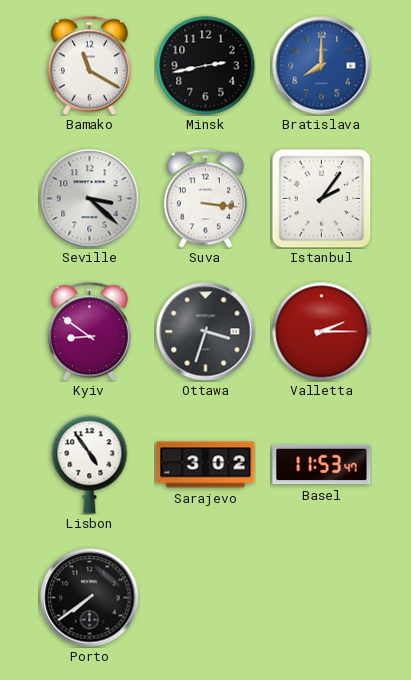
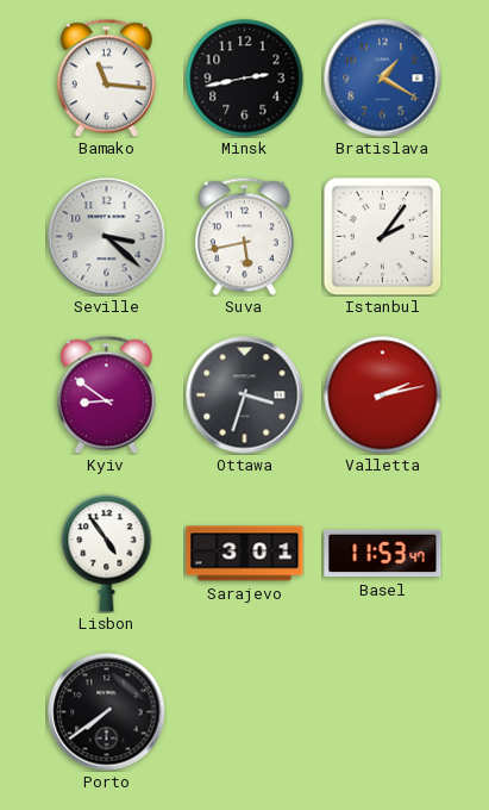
Bamako: 11:20 -> 11:16
Bratislava: 8:00 -> 1:20
Suva: 3:16 -> 5:43
Valletta: 2:15 -> 2:13
Sarajevo: 3:02 -> 3:01
